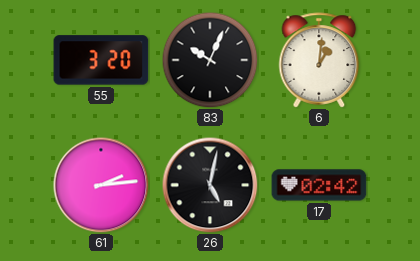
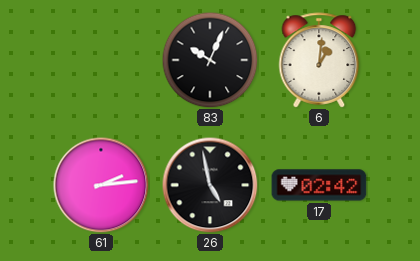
55: 3:20 -> none
26: 5:02 -> 4:58
